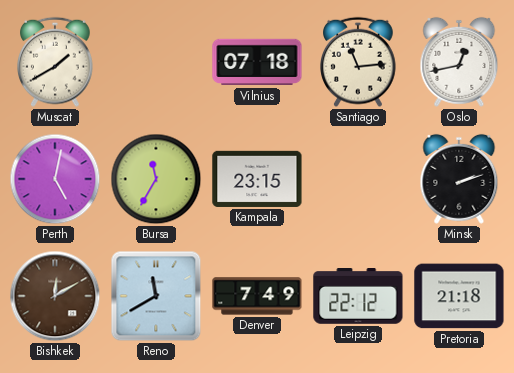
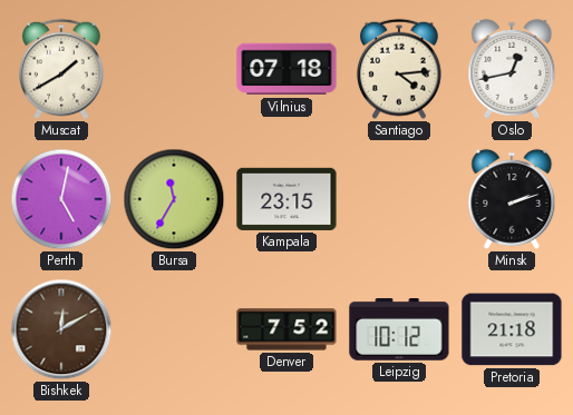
Santiago: 11:14 -> 4:14
Reno: 11:40 -> none
Denver: 7:49 -> 7:52
Leipzig: 22:12 -> 10:12
